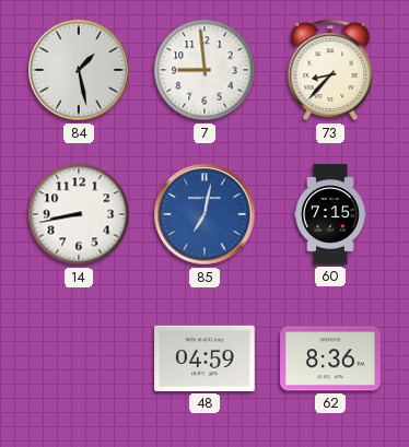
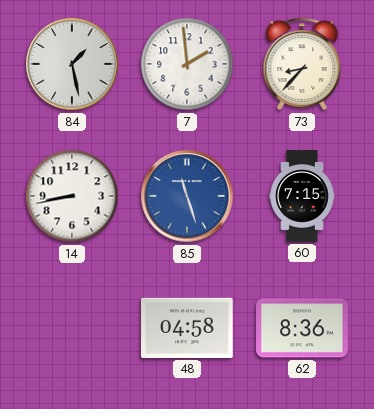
7: 8:59 -> 1:59
85: 7:02 -> 11:27
48: 04:59 -> 04:58
